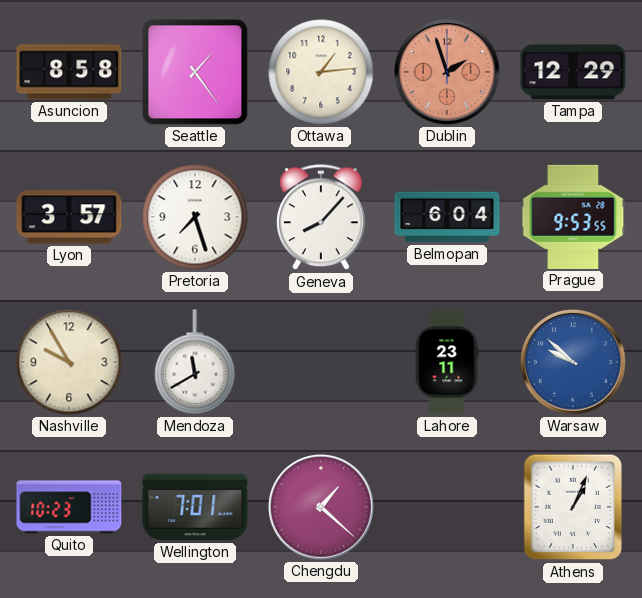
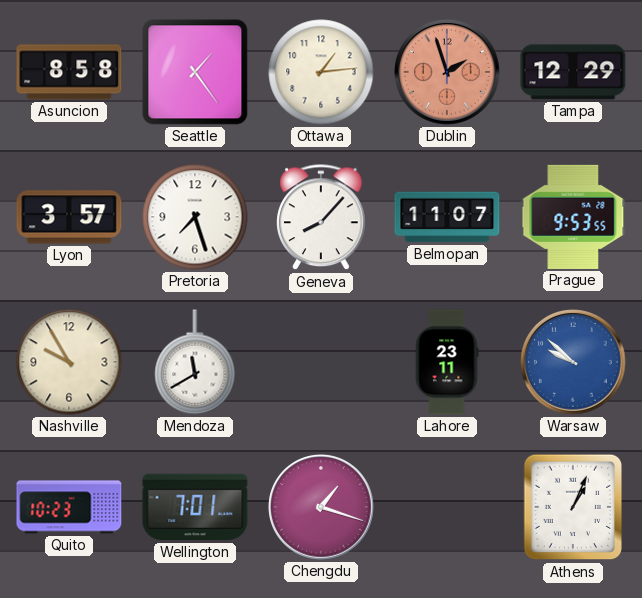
Belmopan: 6:04 -> 11:07
Chengdu: 1:22 -> 1:18
